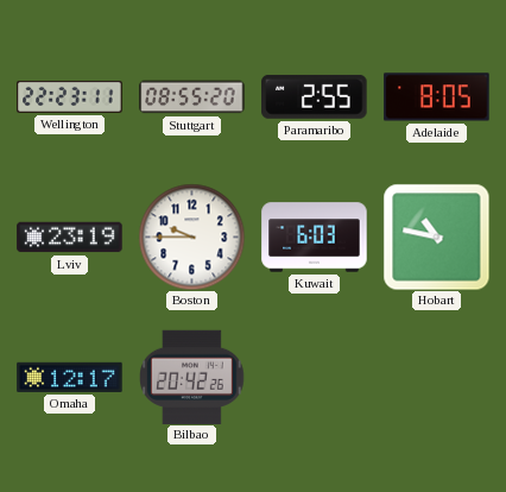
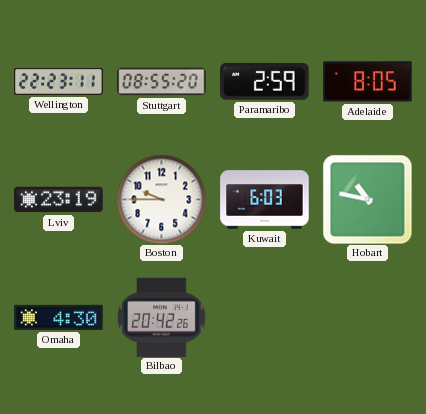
Paramaribo: 2:55 -> 2:59
Omaha: 12:17 -> 4:30
